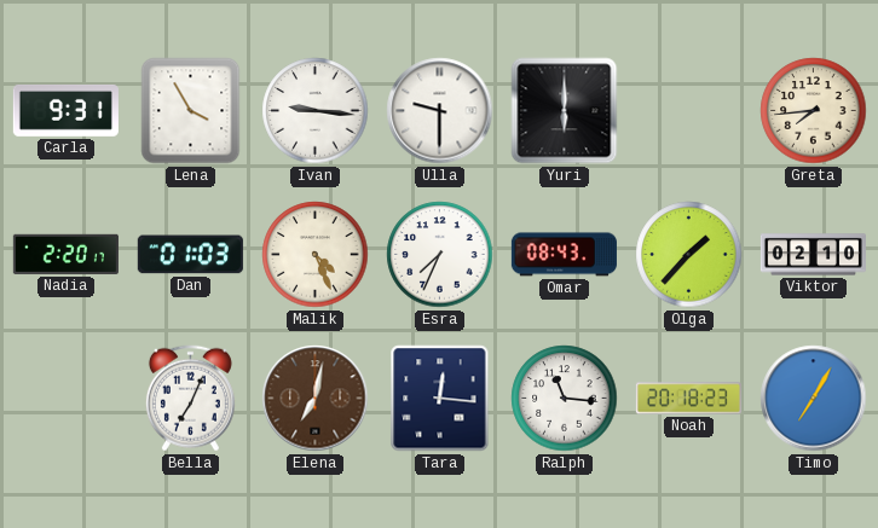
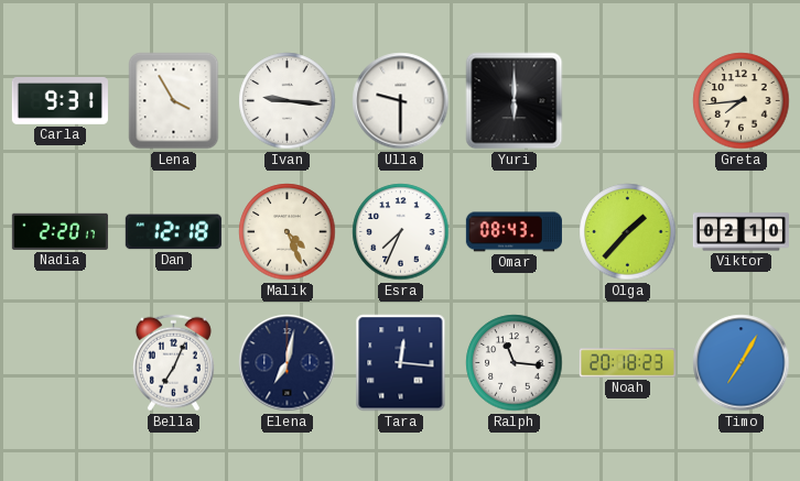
Dan: 01:03 -> 12:18
Elena dial: brown -> navy
